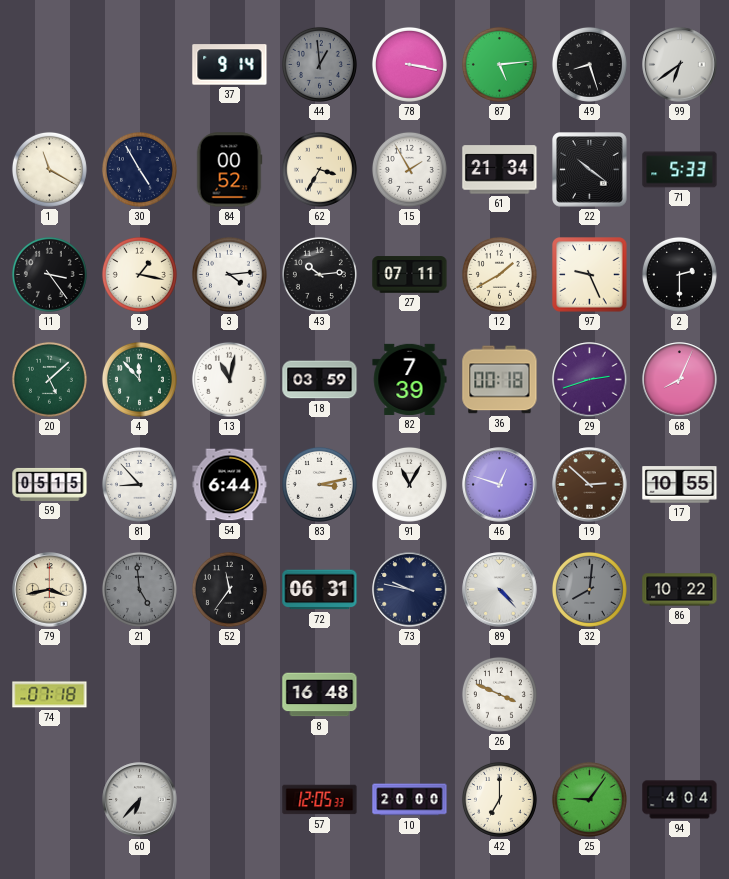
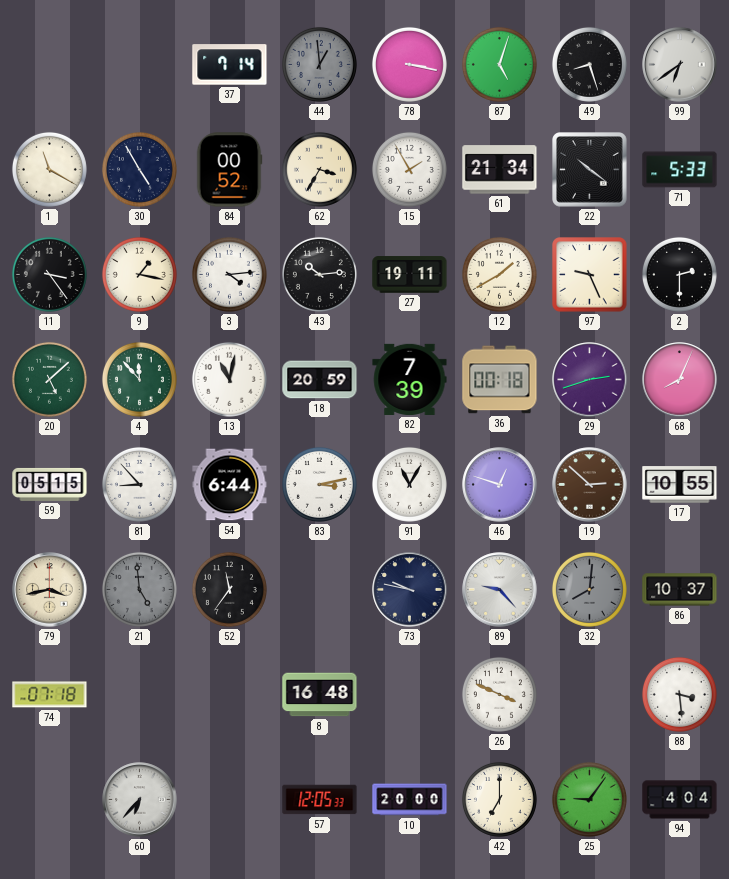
37: 9:14 -> 7:14
87: 5:14 -> 5:03
27: 07:11 -> 19:11
18: 03:59 -> 20:59
72: 06:31 -> none
89: 4:23 -> 9:23
86: 10:22 -> 10:37
88: none -> 3:29
